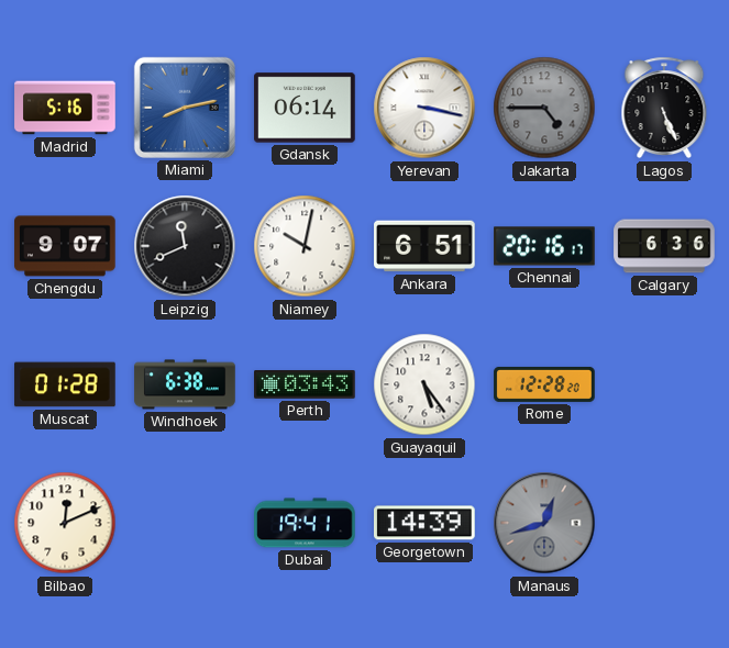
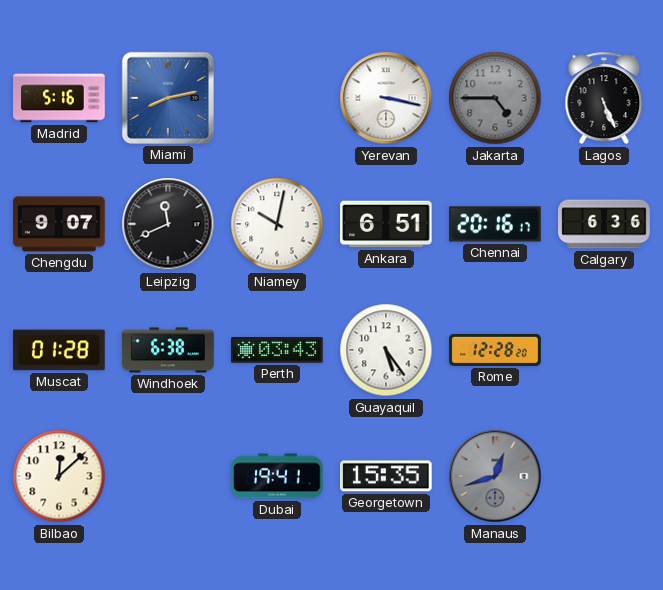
Gdansk: 06:14 -> none
Bilbao: 12:11 -> 12:08
Georgetown: 14:39 -> 15:35
